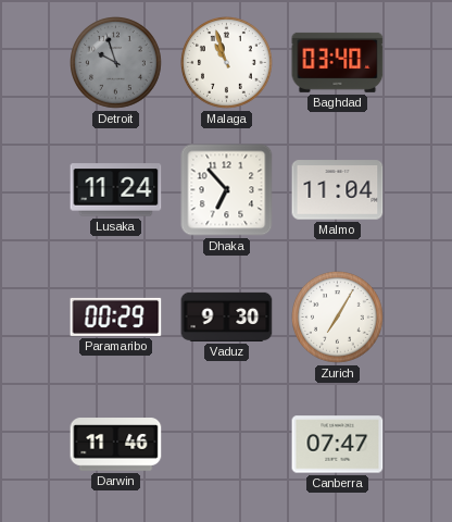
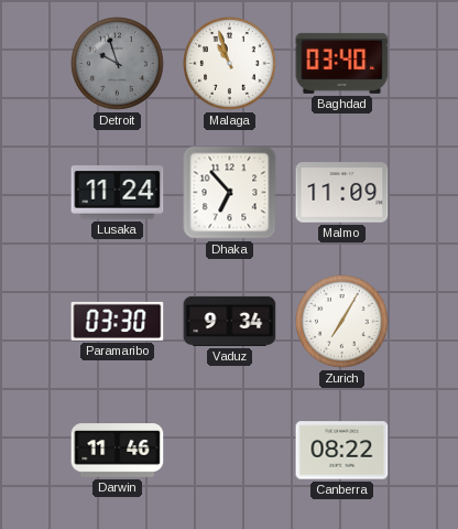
Malmo: 11:04 -> 11:09
Paramaribo: 00:29 -> 03:30
Vaduz: 9:30 -> 9:34
Canberra: 07:47 -> 08:22
